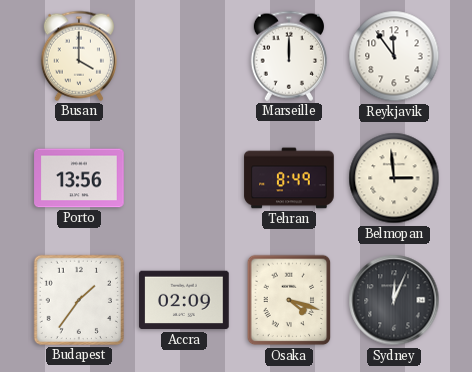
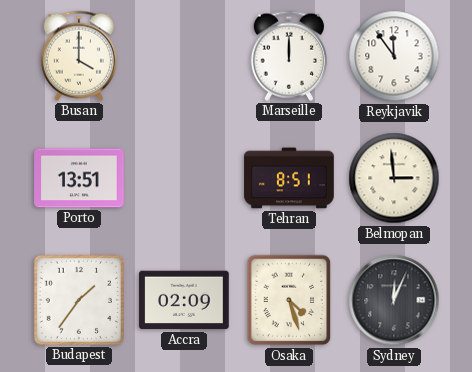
Porto: 13:56 -> 13:51
Tehran: 8:49 -> 8:51
Osaka: 4:18 -> 4:27
